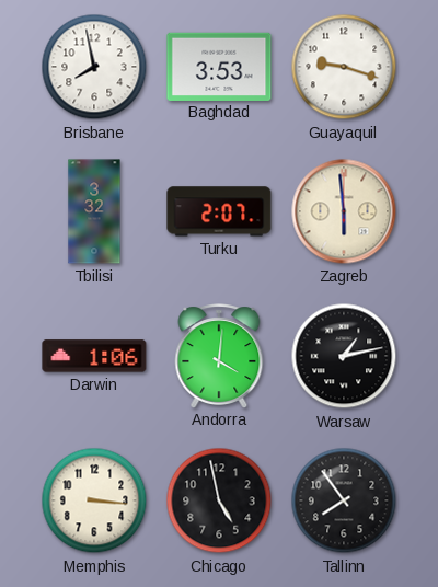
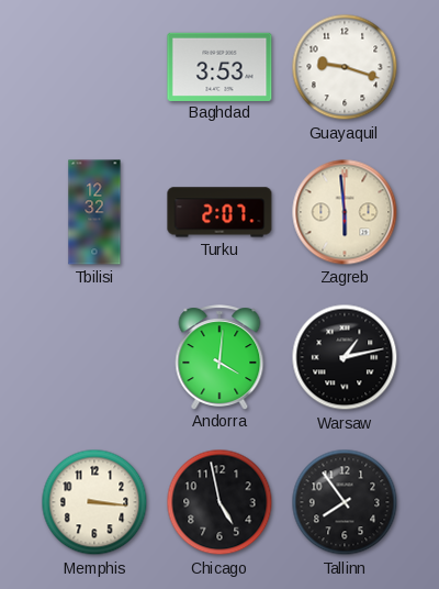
Brisbane: 7:58 -> none
Tbilisi: 3:32 -> 12:32
Darwin: 1:06 -> none
